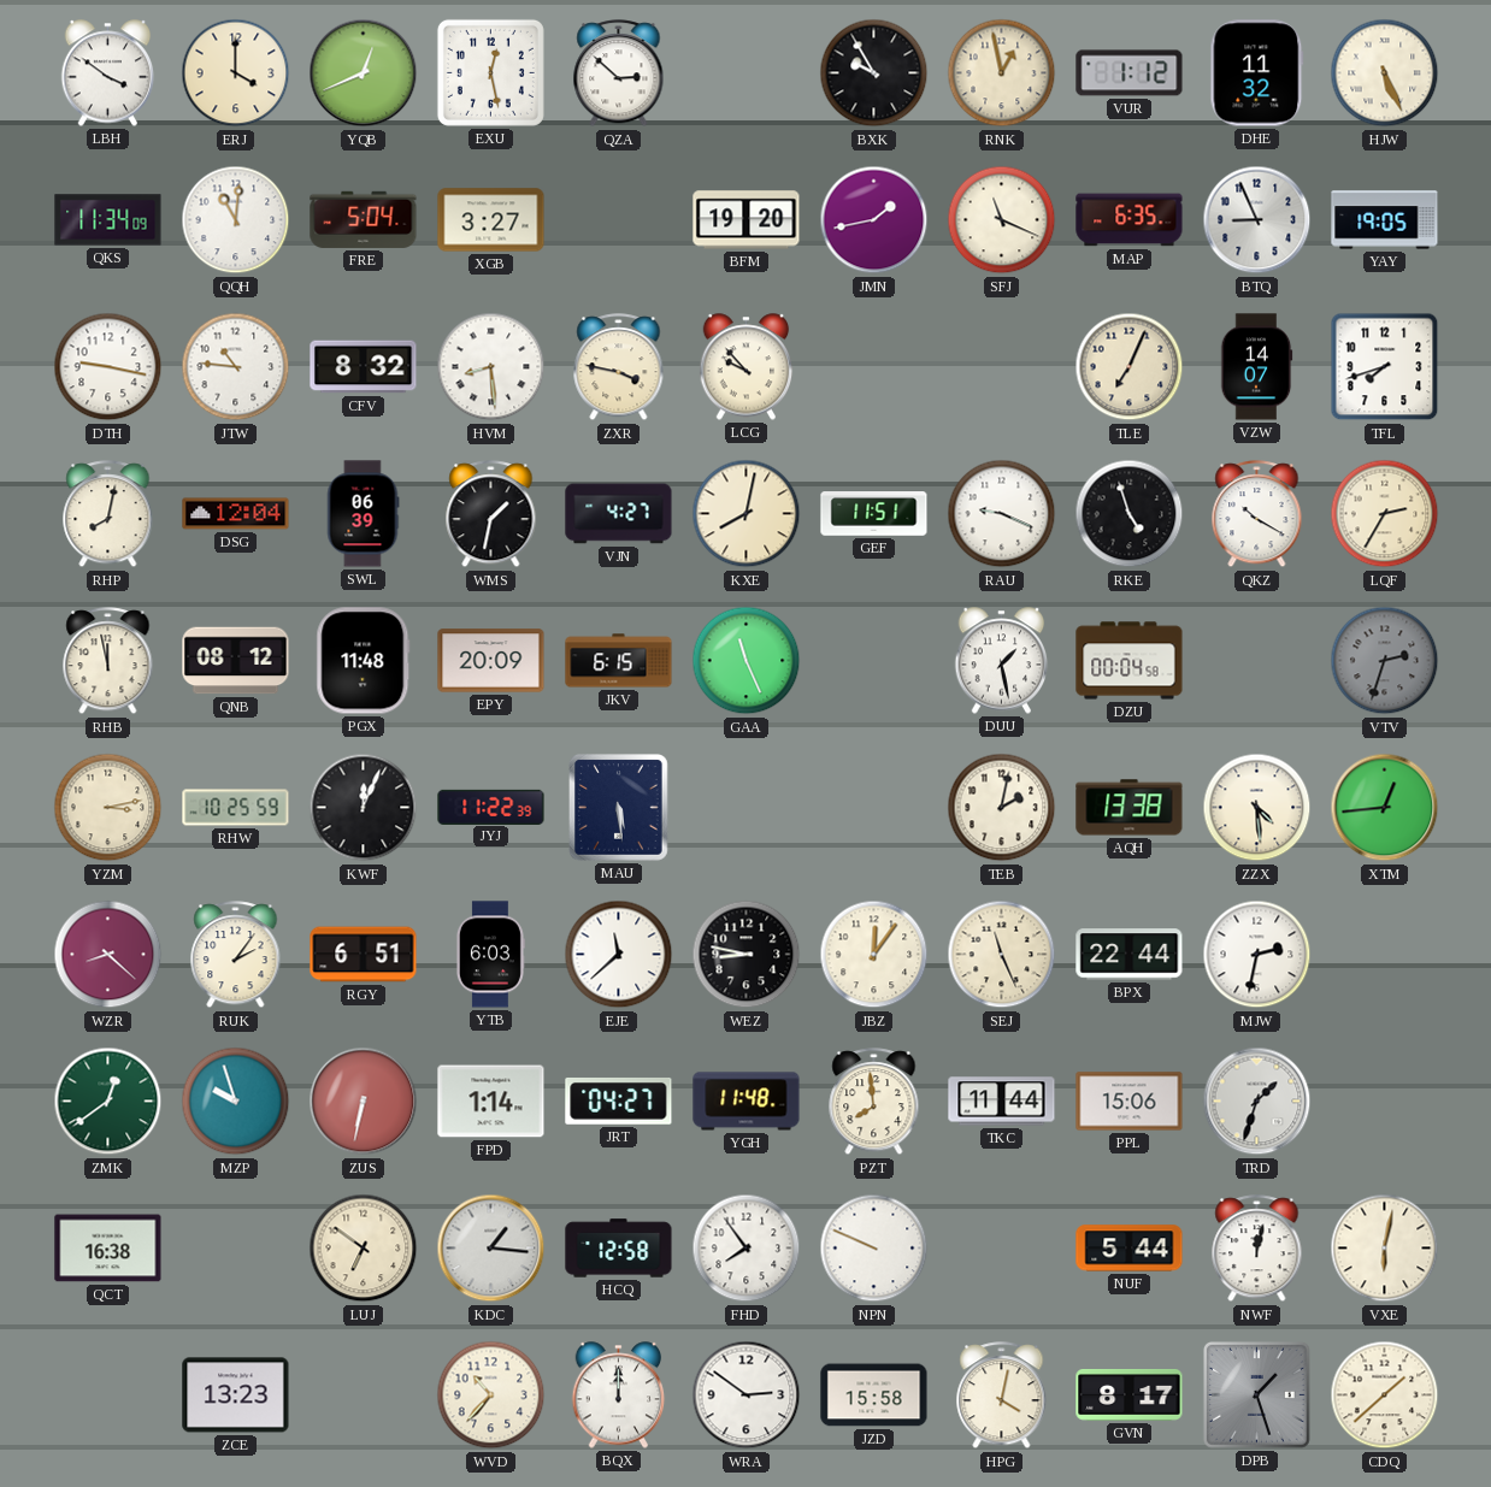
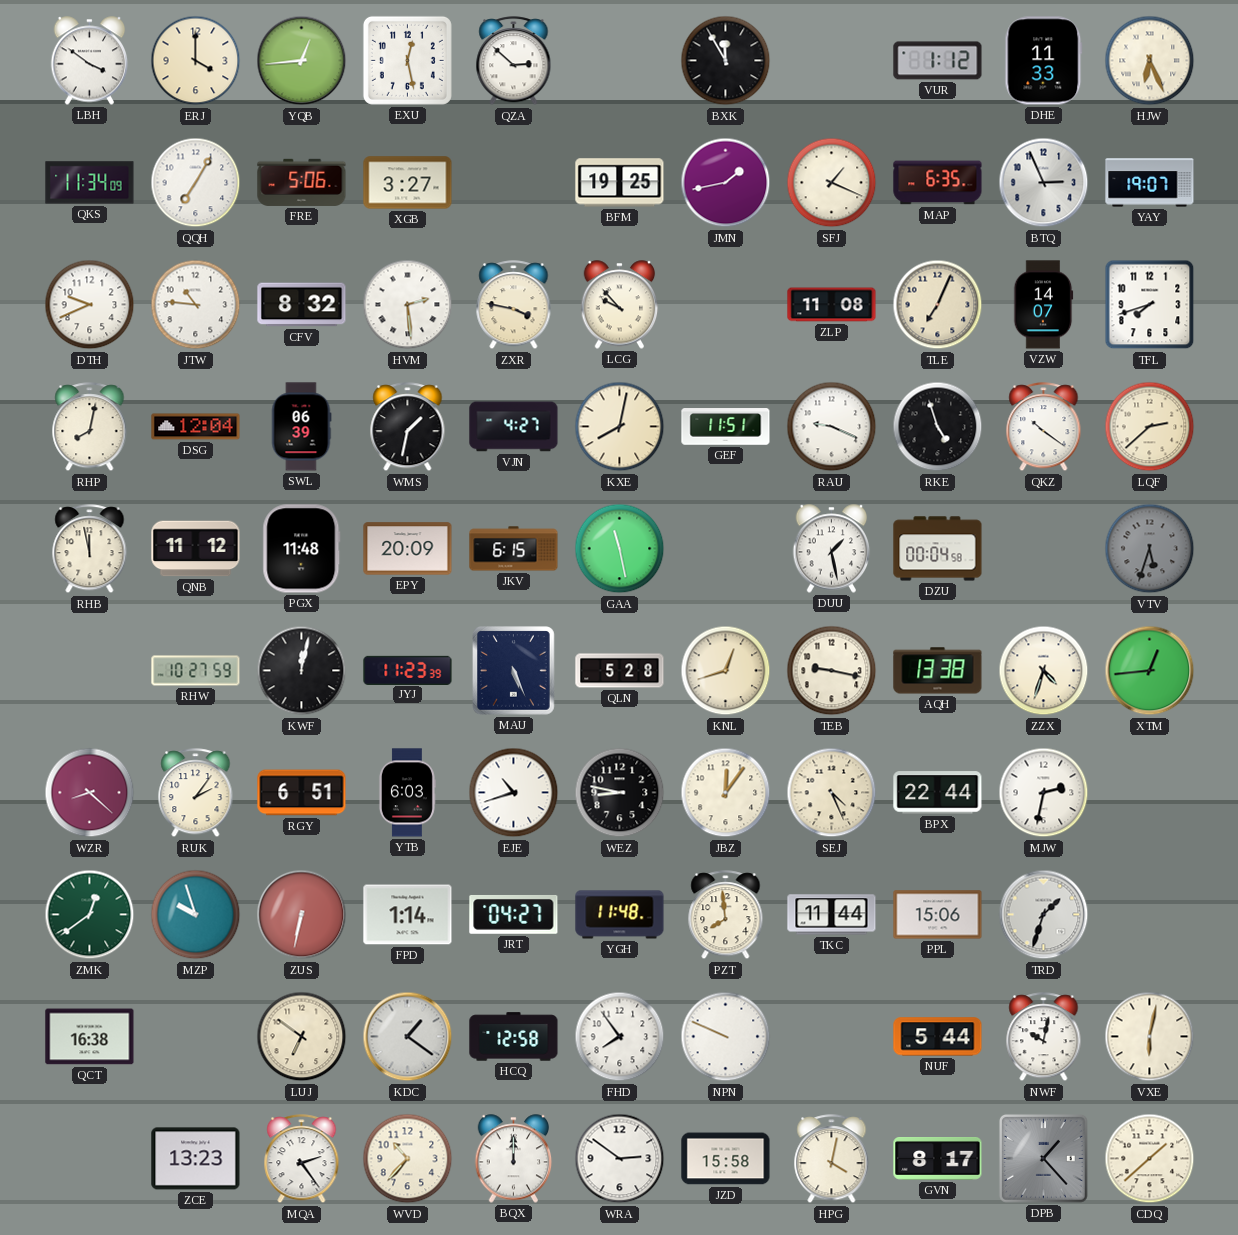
YQB: 12:41 -> 12:44
BXK: 9:55 -> 11:55
RNK: 12:58 -> none
DHE: 11:32 -> 11:33
HJW: 5:26 -> 6:26
QQH: 11:01 -> 7:05
FRE: 5:04 -> 5:06
BFM: 19:20 -> 19:25
SFJ: 11:19 -> 1:19
BTQ: 8:56 -> 2:56
YAY: 19:05 -> 19:07
DTH: 9:17 -> 9:41
HVM: 8:29 -> 2:29
ZLP: none -> 11:08
QKZ: 10:20 -> 10:21
LQF: 2:35 -> 2:38
QNB: 08:12 -> 11:12
GAA: 11:26 -> 11:28
VTV: 2:33 -> 5:33
YZM: 3:13 -> none
RHW: 10:25 -> 10:27
KWF: 12:04 -> 12:02
JYJ: 11:22 -> 11:23
MAU: 5:29 -> 5:26
QLN: none -> 5:28
KNL: none -> 12:42
TEB: 2:02 -> 9:17
ZZX: 4:29 -> 4:33
EJE: 11:38 -> 10:42
SEJ: 11:26 -> 4:26
KDC: 1:16 -> 1:21
NWF: 12:02 -> 10:02
MQA: none -> 2:24
DPB: 1:27 -> 1:23
